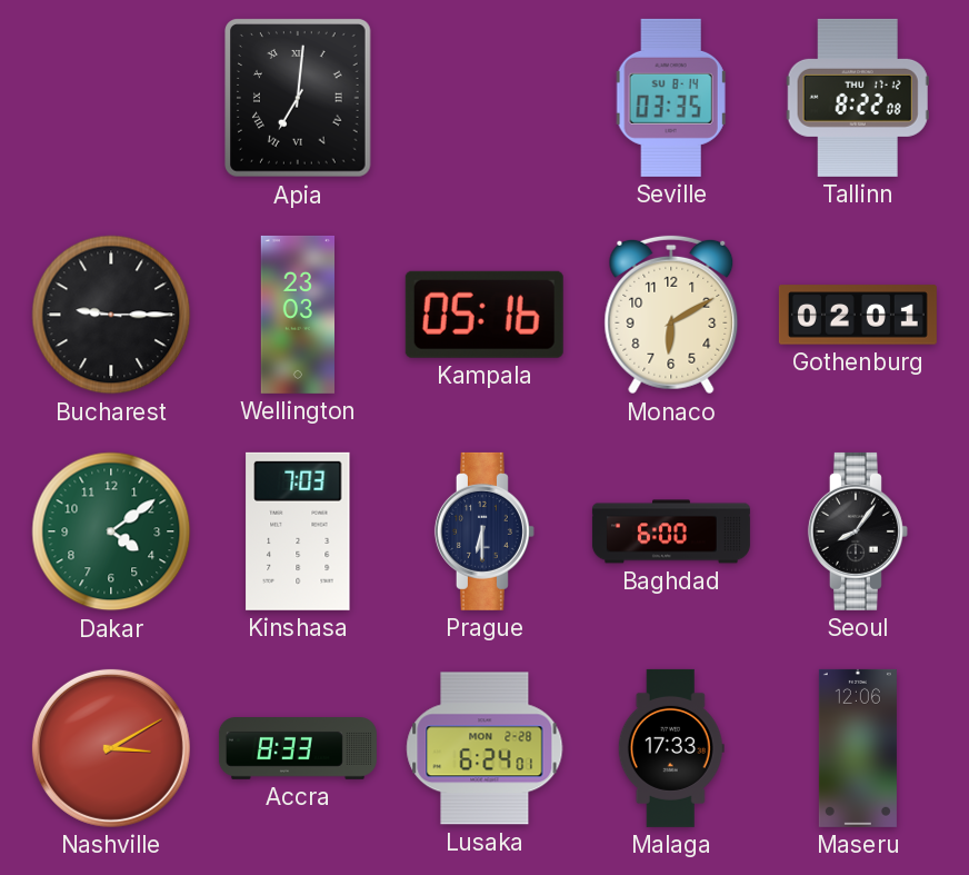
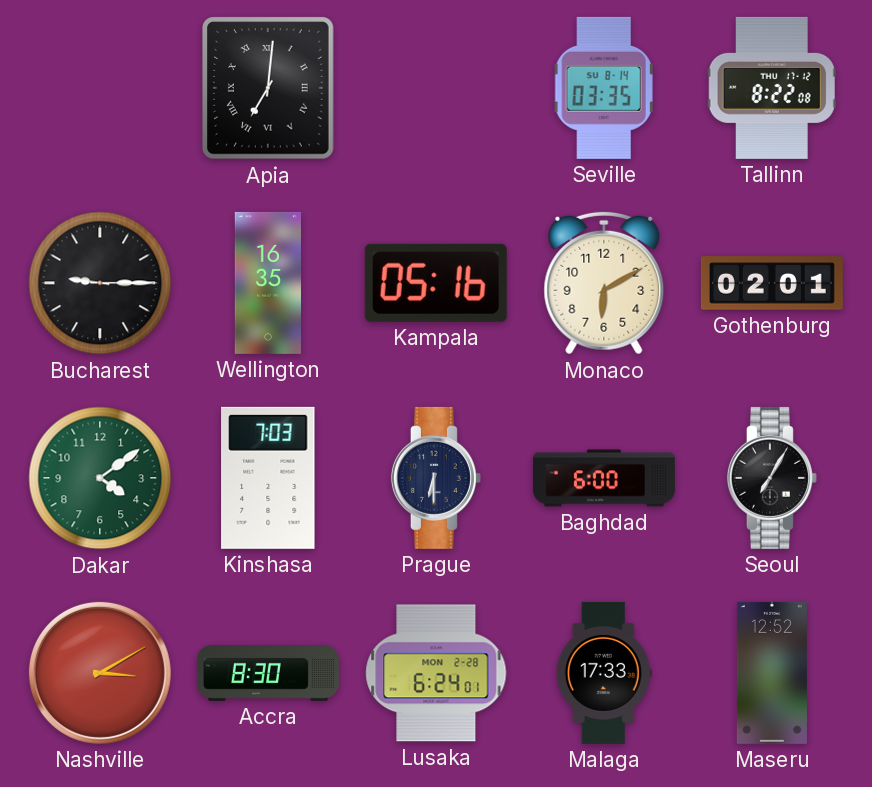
Wellington: 23:03 -> 16:35
Seoul: 8:06 -> 7:05
Accra: 8:33 -> 8:30
Maseru: 12:06 -> 12:52
